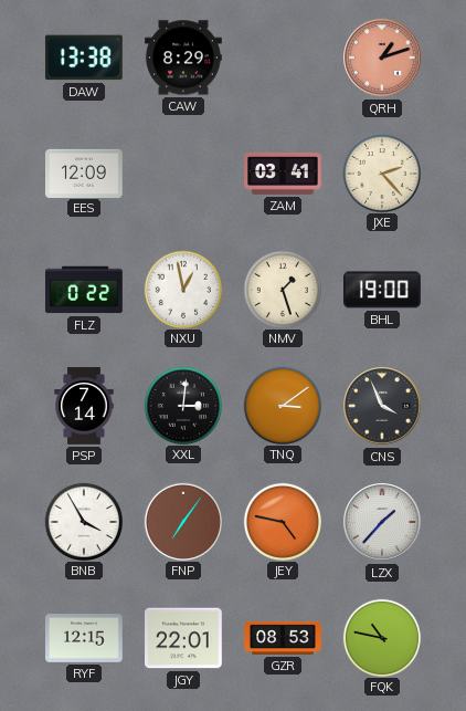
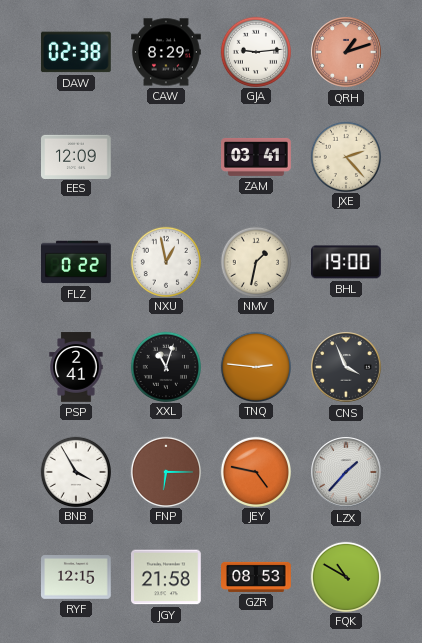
DAW: 13:38 -> 02:38
GJA: none -> 9:14
NMV: 1:27 -> 1:32
PSP: 7:14 -> 2:41
XXL: 3:01 -> 11:03
TNQ: 3:09 -> 2:46
FNP: 7:06 -> 6:15
JGY: 22:01 -> 21:58
FQK: 10:47 -> 10:50
